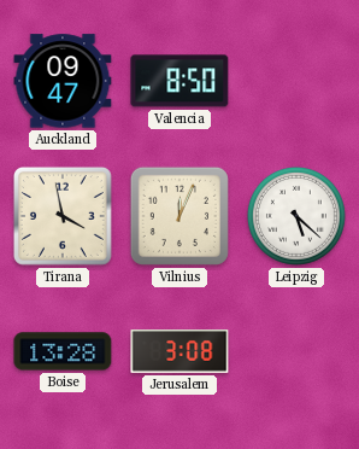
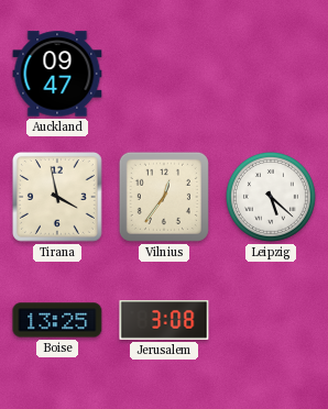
Valencia: 8:50 -> none
Vilnius: 12:04 -> 12:36
Boise: 13:28 -> 13:25
